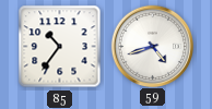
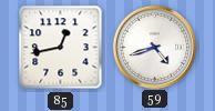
85: 10:36 -> 12:43
